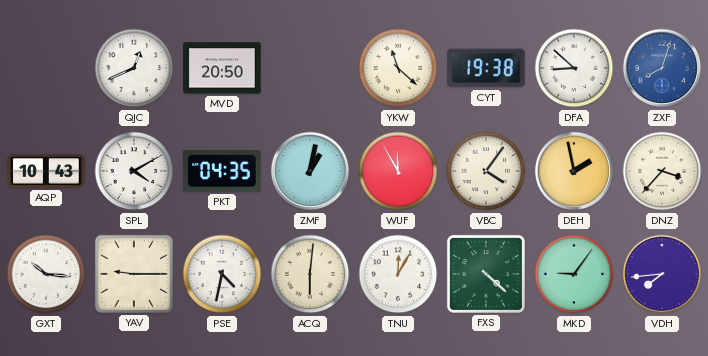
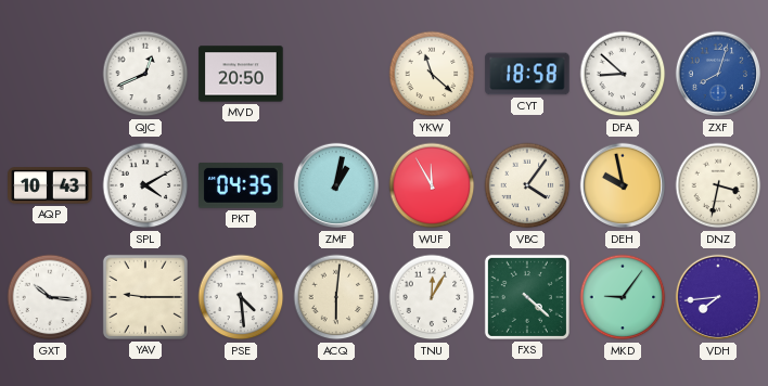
CYT: 19:38 -> 18:58
DEH: 1:58 -> 9:58
DNZ: 3:37 -> 3:32
PSE: 4:32 -> 4:29
